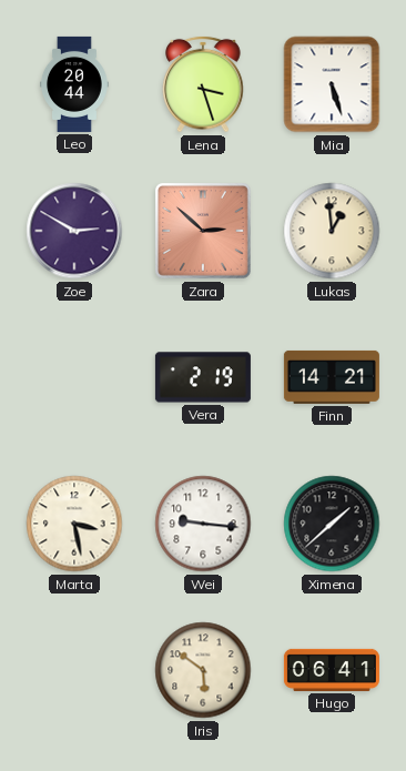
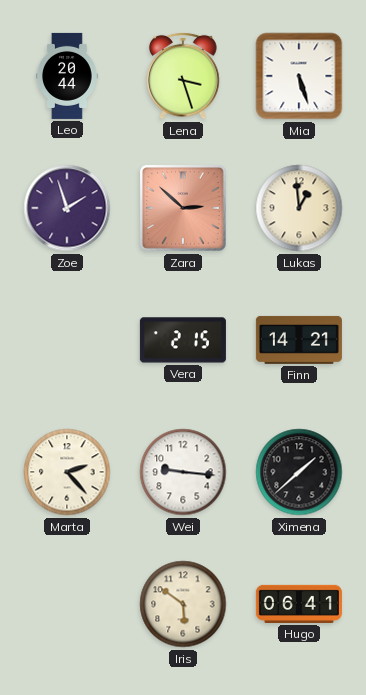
Zoe: 2:50 -> 1:57
Vera: 2:19 -> 2:15
Marta: 3:28 -> 2:23
